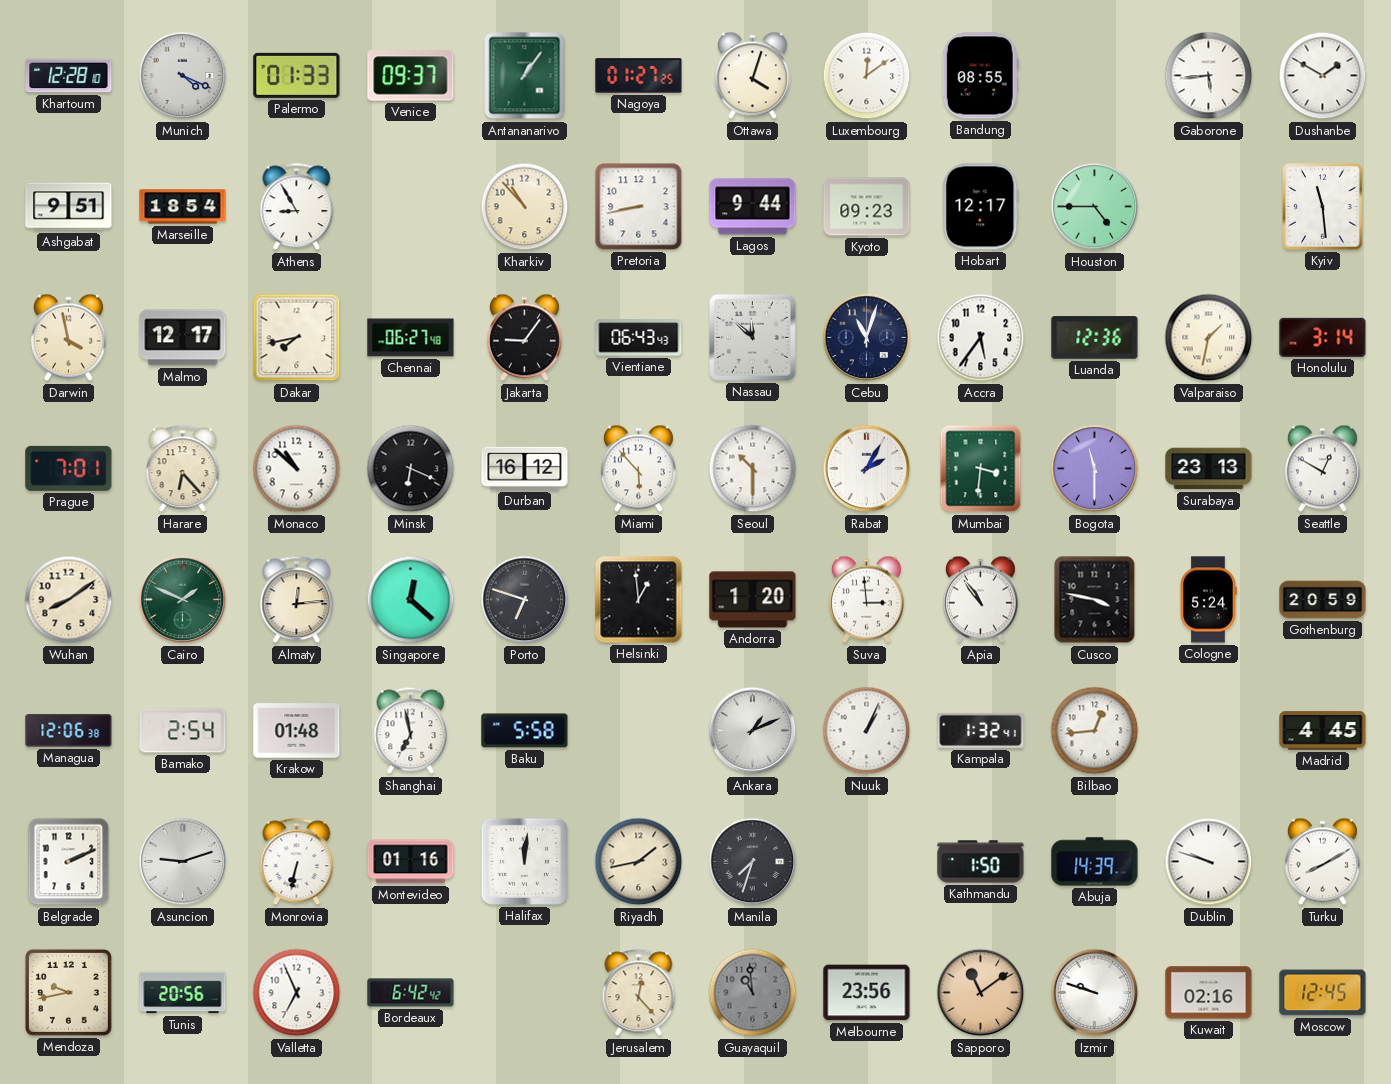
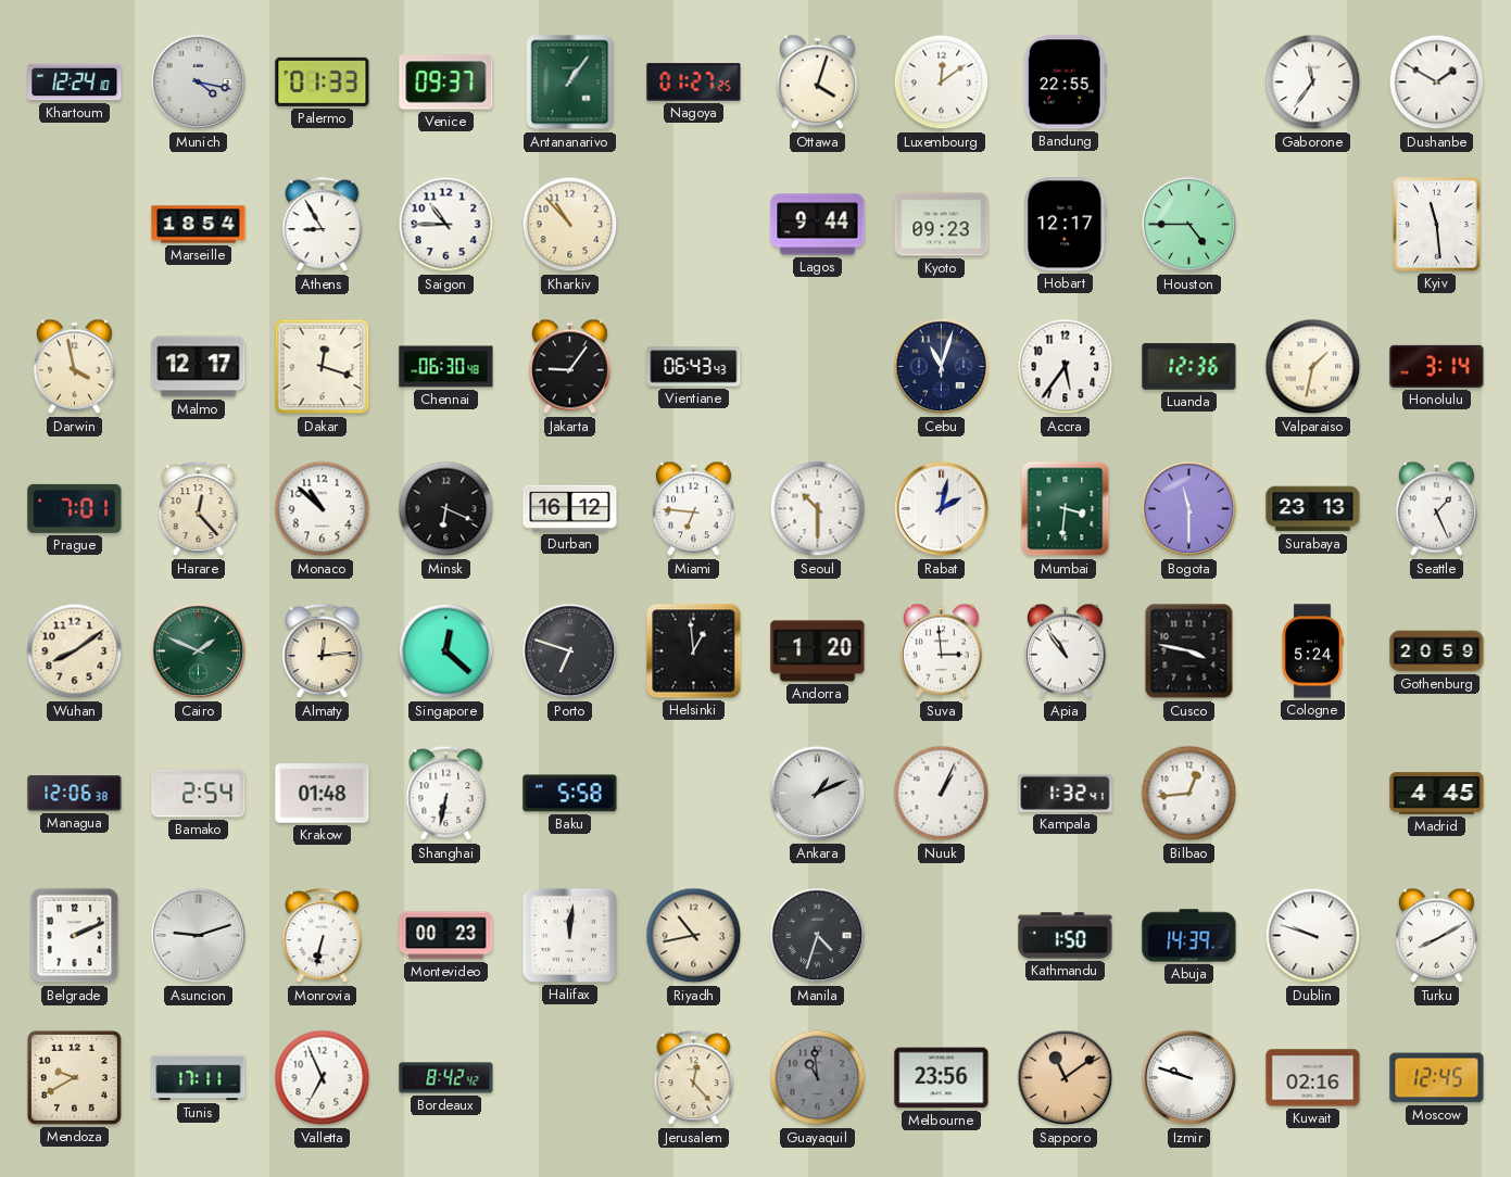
Khartoum: 12:28 -> 12:24
Munich: 4:19 -> 4:17
Bandung: 08:55 -> 22:55
Gaborone: 5:44 -> 11:36
Ashgabat: 9:51 -> none
Saigon: none -> 10:45
Pretoria: 8:43 -> none
Dakar: 7:43 -> 12:18
Chennai: 06:27 -> 06:30
Nassau: 11:52 -> none
Harare: 6:23 -> 12:23
Miami: 5:53 -> 6:46
Rabat: 2:05 -> 2:02
Seattle: 12:50 -> 1:26
Shanghai: 6:58 -> 6:32
Montevideo: 01:16 -> 00:23
Riyadh: 1:43 -> 10:43
Manila: 7:33 -> 4:33
Mendoza: 9:43 -> 9:40
Tunis: 20:56 -> 17:11
Bordeaux: 6:42 -> 8:42
